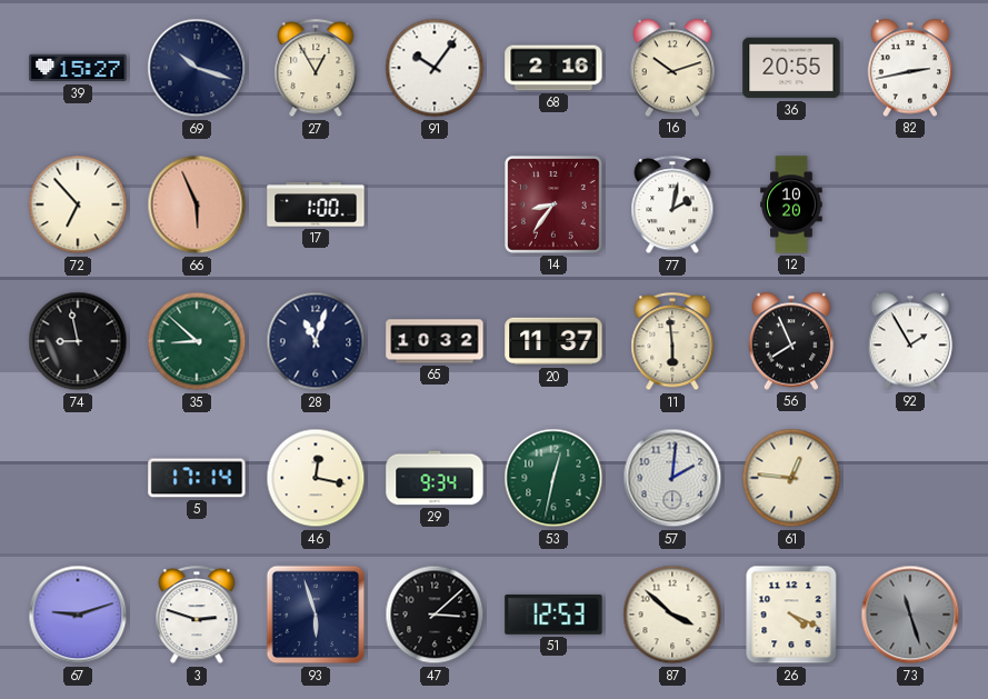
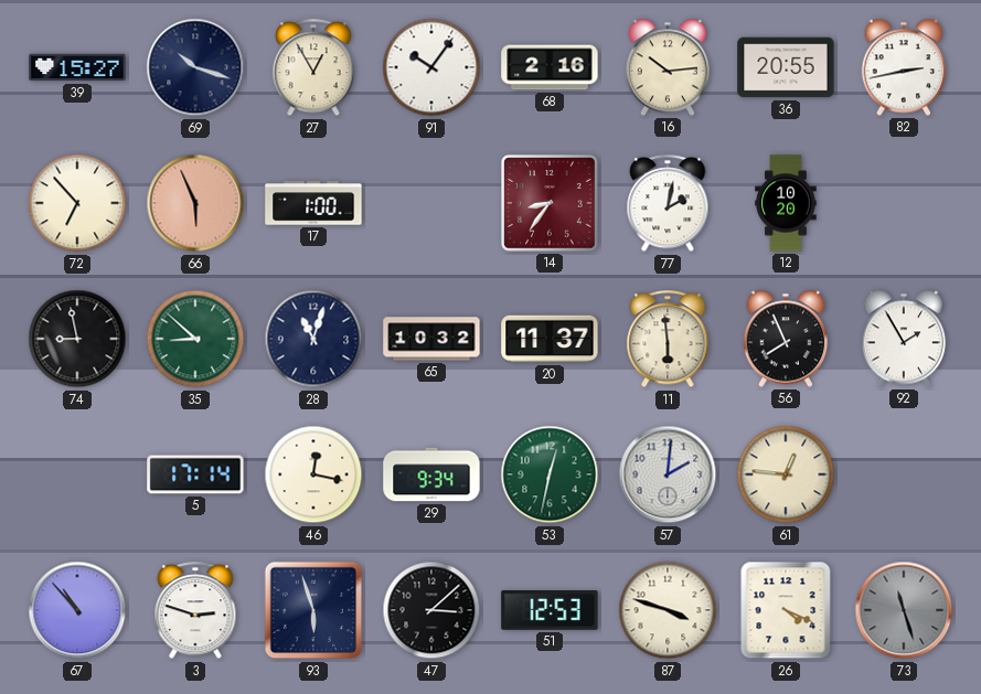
16: 10:12 -> 10:14
67: 9:12 -> 10:53
87: 3:52 -> 3:48
